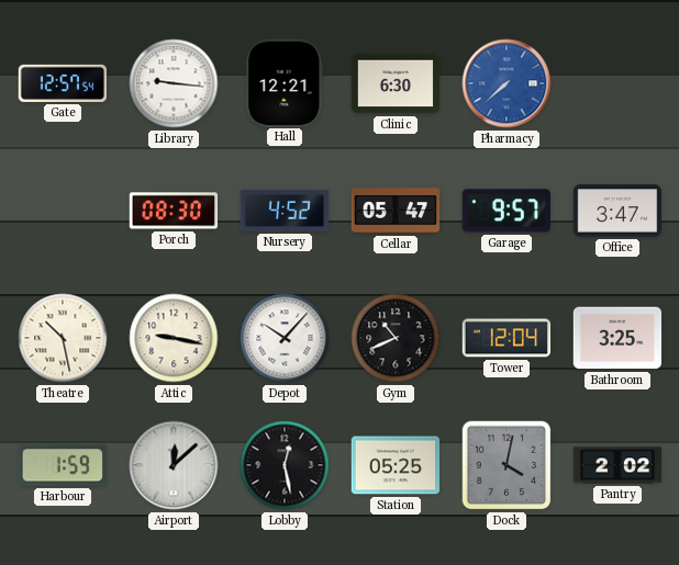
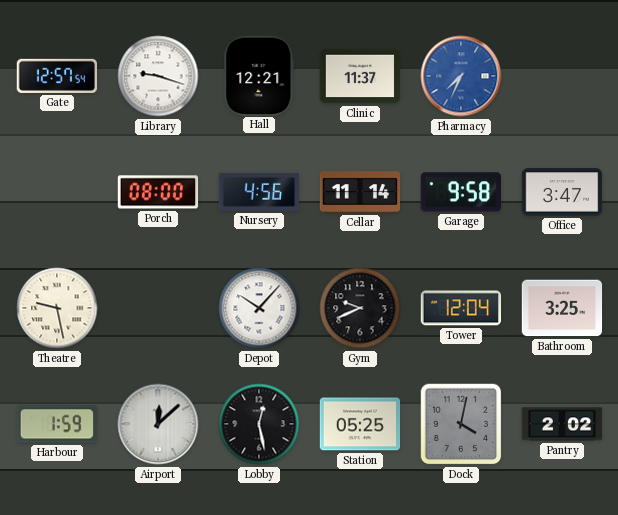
Library: 9:16 -> 9:18
Clinic: 6:30 -> 11:37
Pharmacy: 7:38 -> 7:34
Porch: 08:30 -> 08:00
Nursery: 4:52 -> 4:56
Cellar: 05:47 -> 11:14
Garage: 9:57 -> 9:58
Theatre: 10:28 -> 9:28
Attic: 9:17 -> none
Gym: 10:41 -> 9:41
